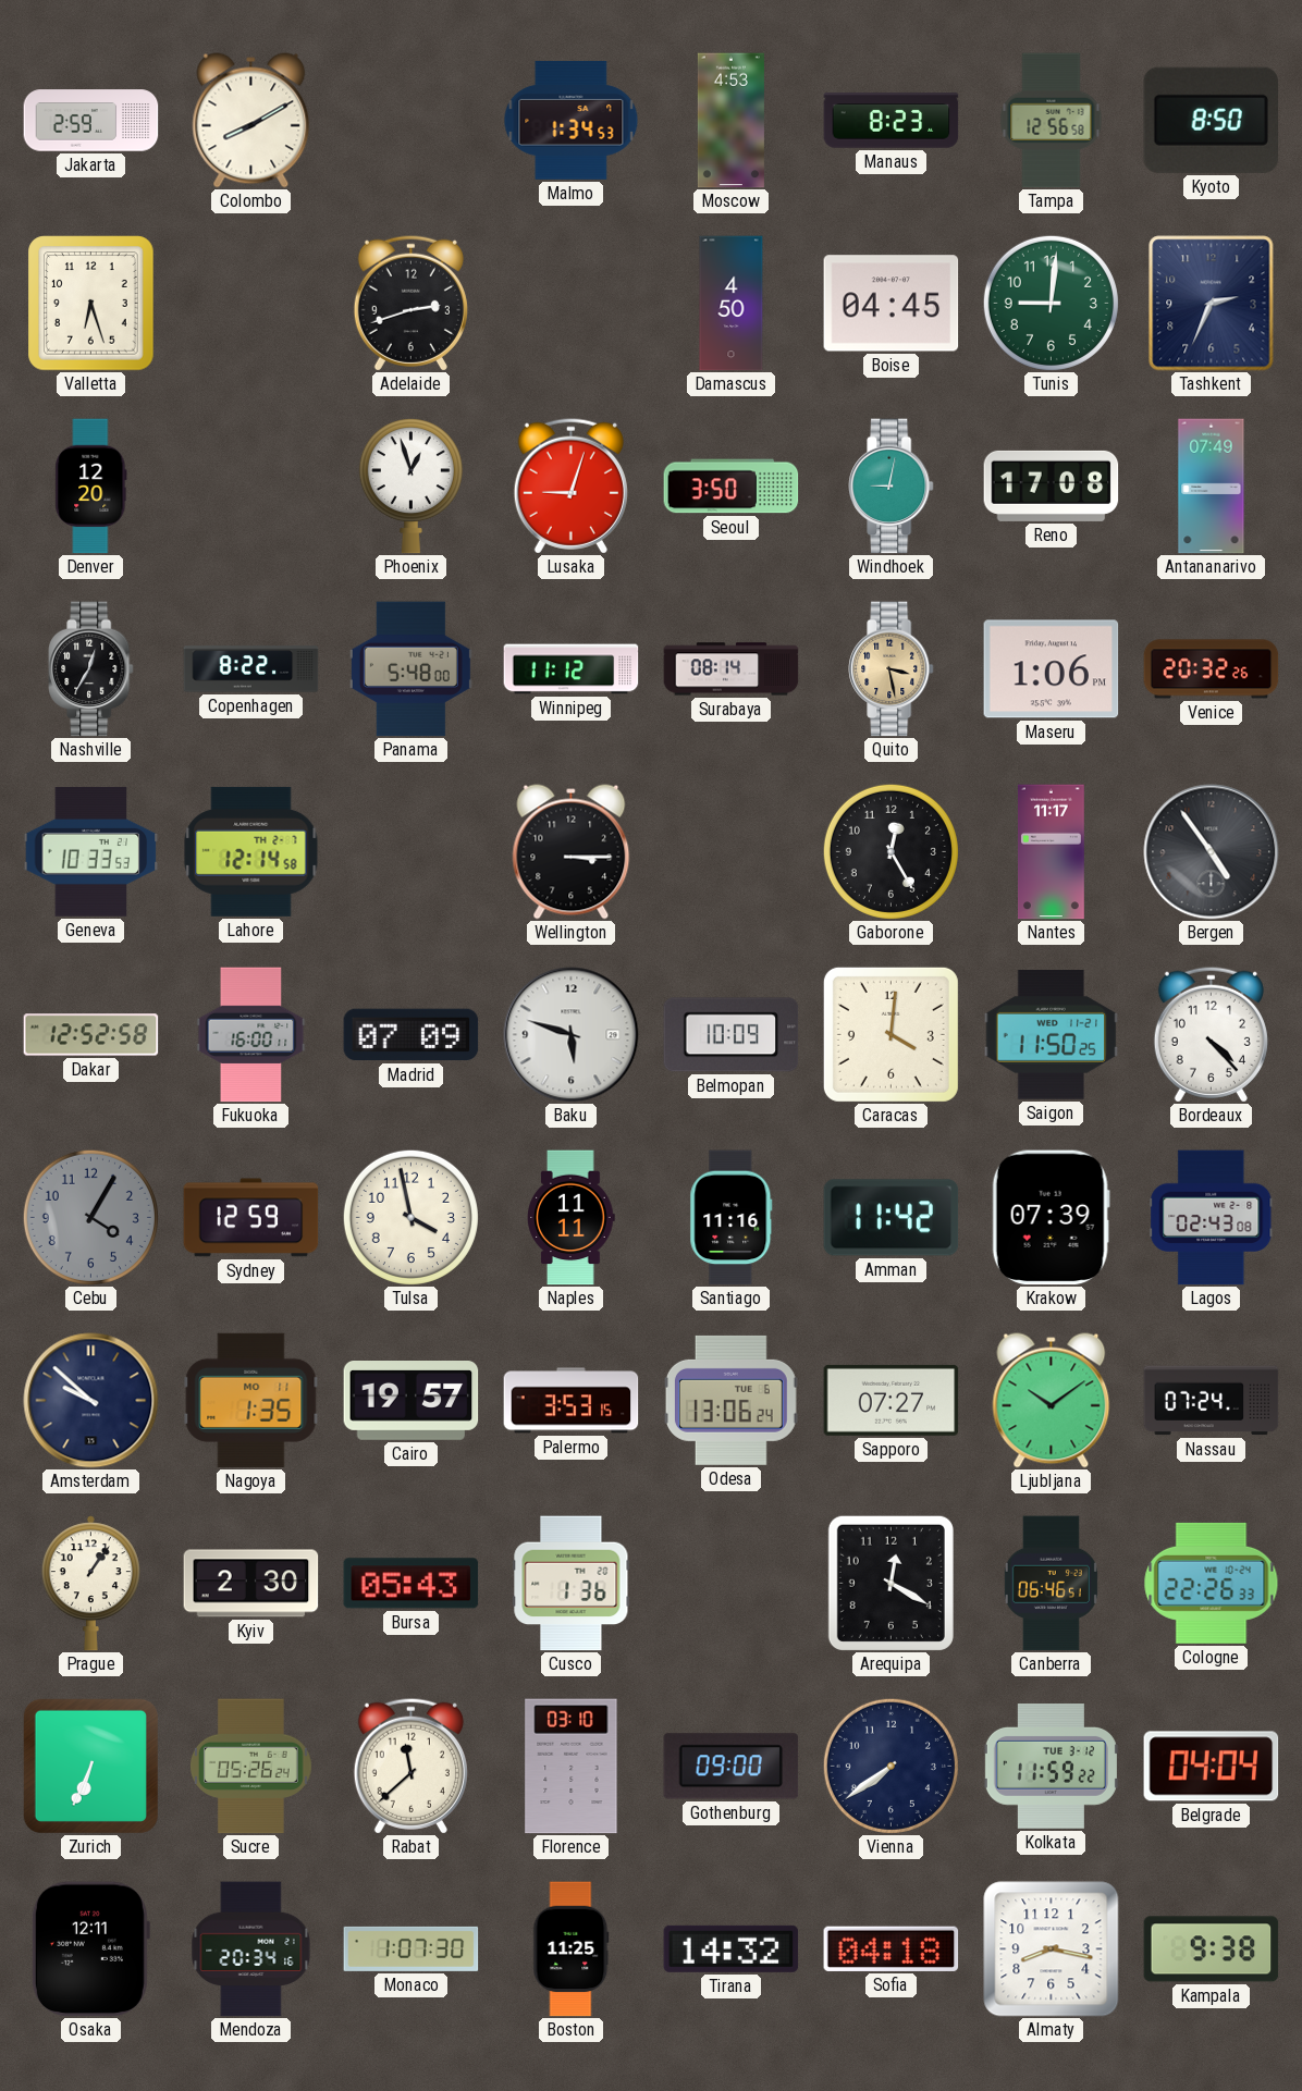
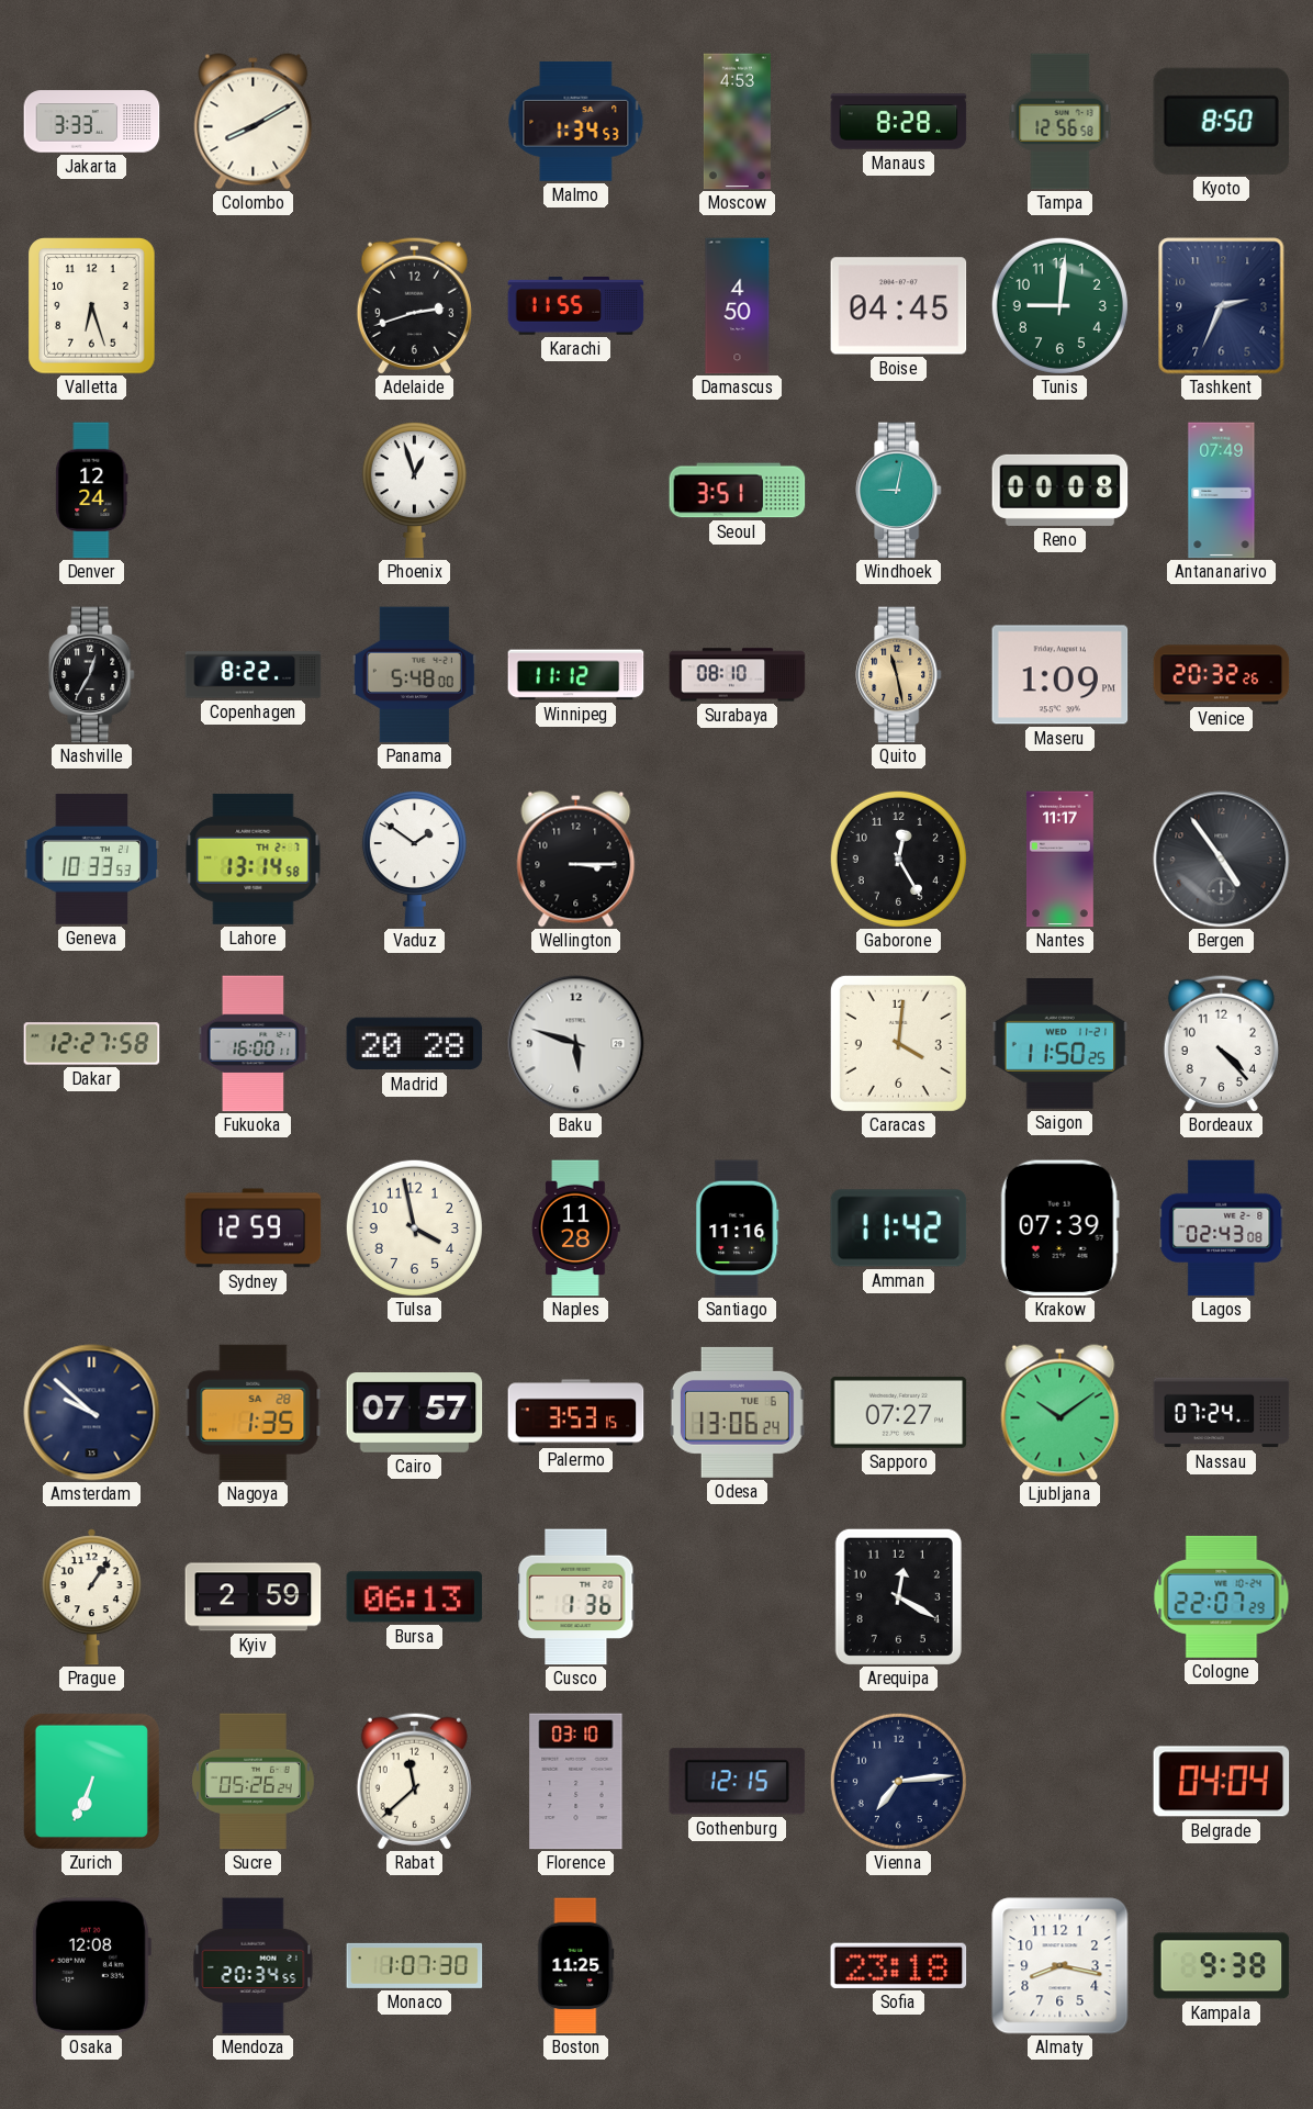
Jakarta: 2:59 -> 3:33
Manaus: 8:23 -> 8:28
Karachi: none -> 11:55
Denver: 12:20 -> 12:24
Lusaka: 9:03 -> none
Seoul: 3:50 -> 3:51
Reno: 17:08 -> 00:08
Surabaya: 08:14 -> 08:10
Quito: 3:28 -> 11:28
Maseru: 1:06 -> 1:09
Lahore: 12:14 -> 13:14
Vaduz: none -> 1:51
Dakar: 12:52 -> 12:27
Madrid: 07:09 -> 20:28
Belmopan: 10:09 -> none
Cebu: 4:05 -> none
Naples: 11:11 -> 11:28
Nagoya date: MO 11 -> SA 28
Cairo: 19:57 -> 07:57
Kyiv: 2:30 -> 2:59
Bursa: 05:43 -> 06:13
Canberra: 06:46 -> none
Cologne: 22:26 -> 22:07
Gothenburg: 09:00 -> 12:15
Vienna: 7:39 -> 7:14
Kolkata: 11:59 -> none
Osaka: 12:11 -> 12:08
Mendoza: 20:34:16 -> 20:34:55
Tirana: 14:32 -> none
Sofia: 04:18 -> 23:18
